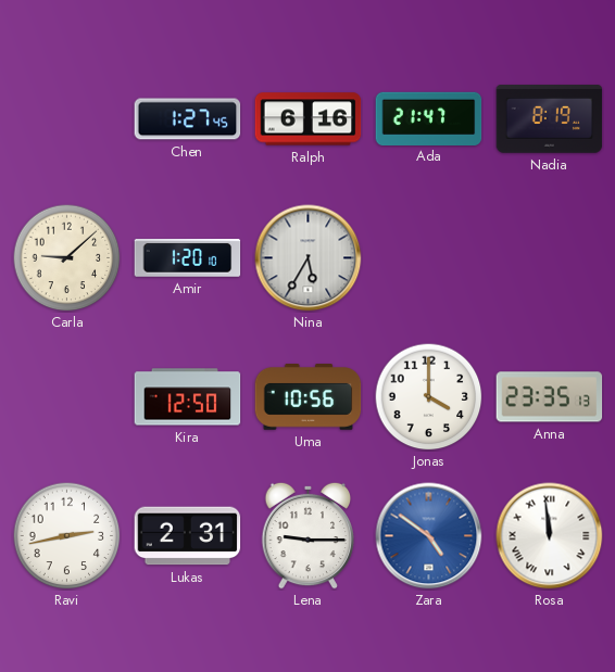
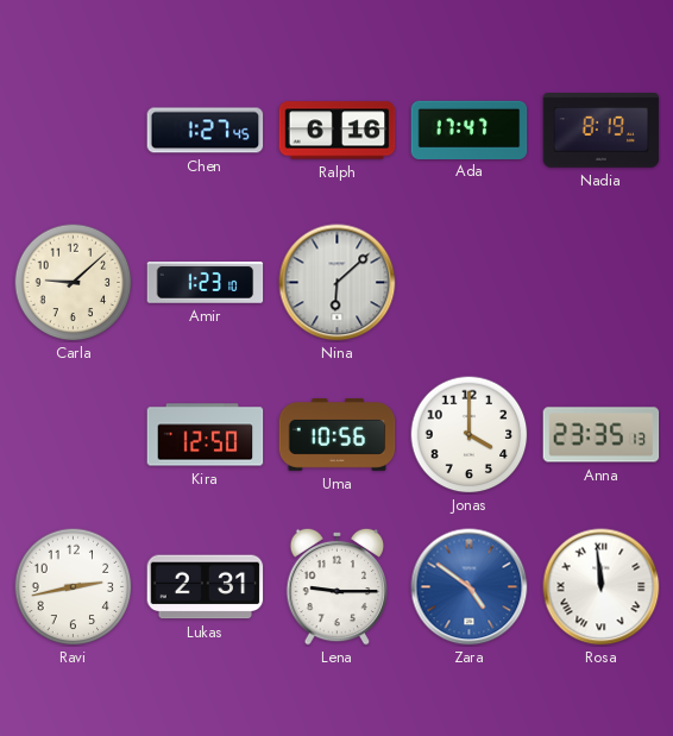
Ada: 21:47 -> 17:47
Amir: 1:20 -> 1:23
Nina: 5:35 -> 6:08
